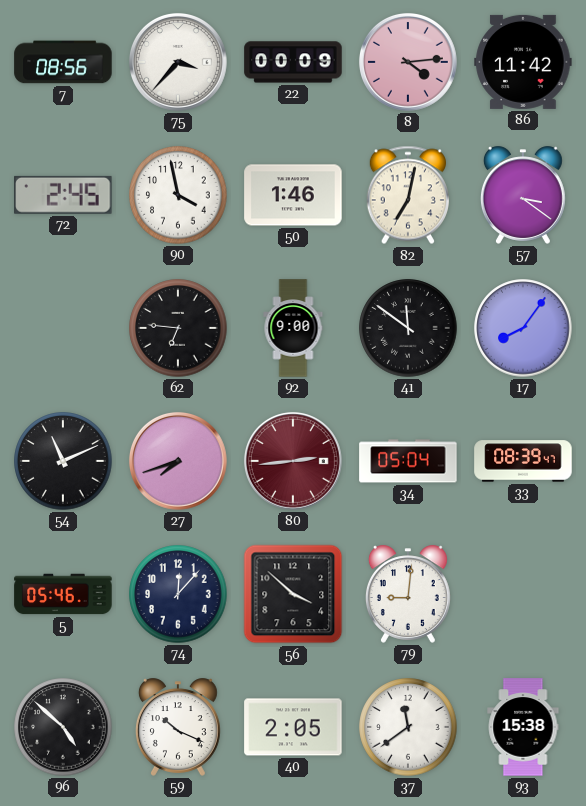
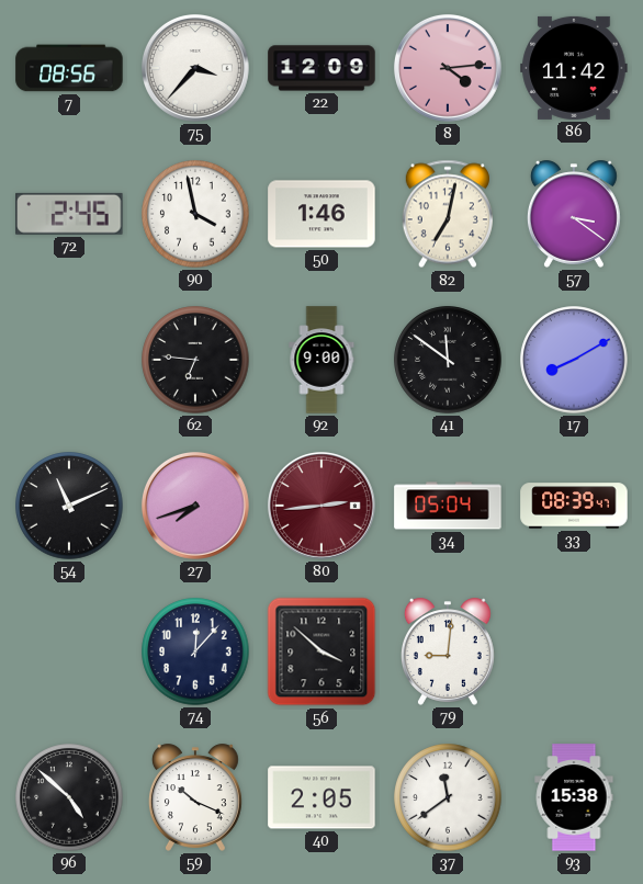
22: 00:09 -> 12:09
17: 8:06 -> 8:10
5: 05:46 -> none
